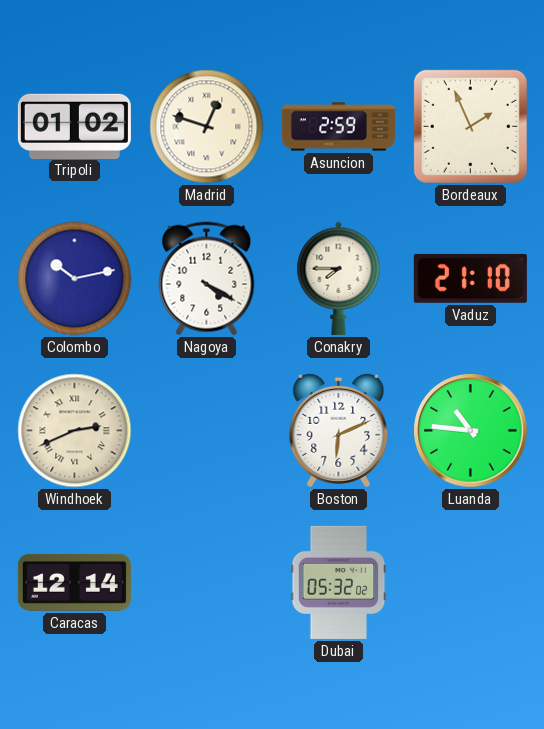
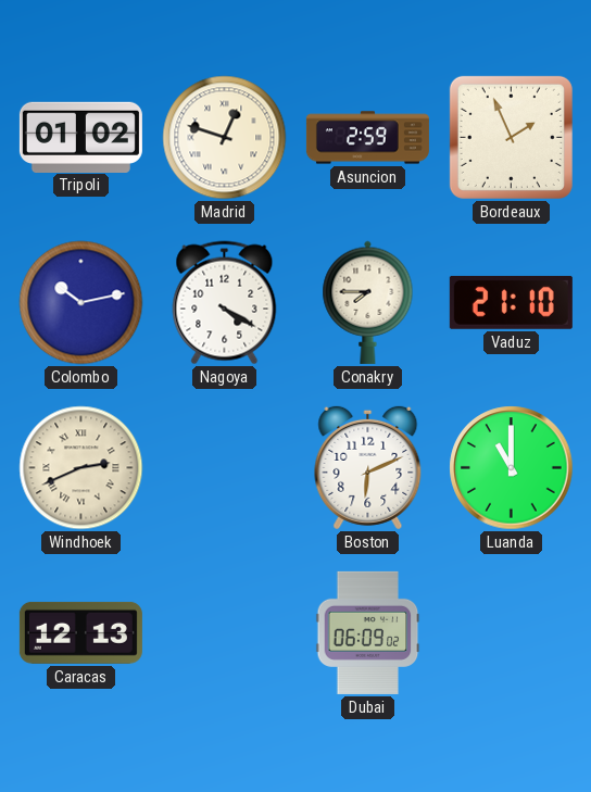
Luanda: 10:46 -> 11:00
Caracas: 12:14 -> 12:13
Dubai: 05:32 -> 06:09
